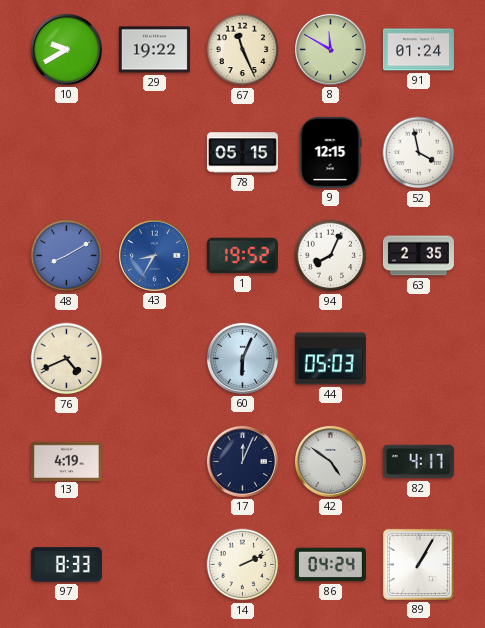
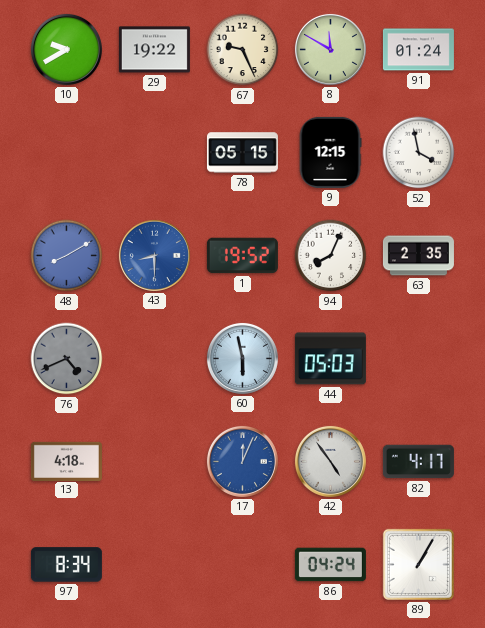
67: 11:26 -> 9:26
43: 8:35 -> 8:30
76 dial: cream -> grey
60: 6:04 -> 5:58
13: 4:19 -> 4:18
17 dial: navy -> blue
42: 4:51 -> 4:54
97: 8:33 -> 8:34
14: 2:11 -> none
